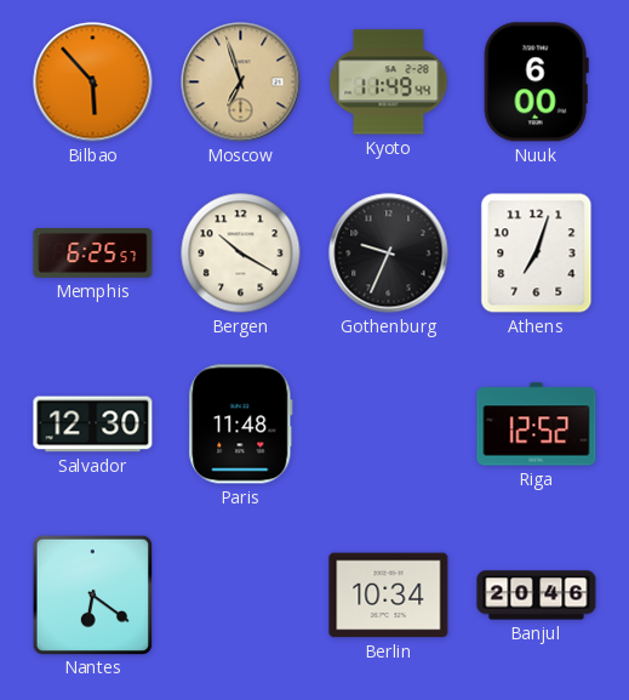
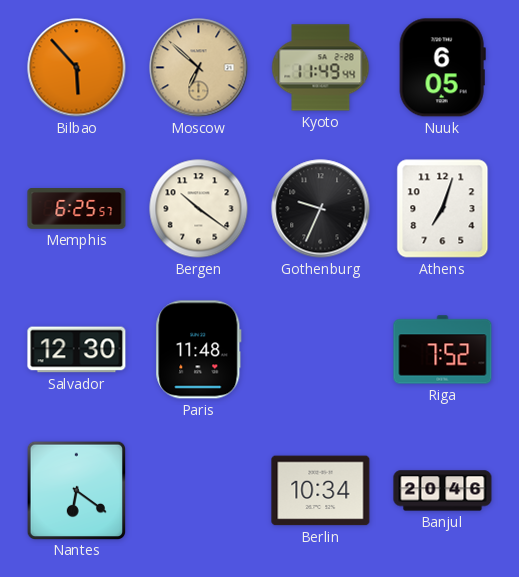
Moscow: 6:57 -> 6:52
Nuuk: 6:00 -> 6:05
Bergen: 10:20 -> 10:21
Riga: 12:52 -> 7:52
